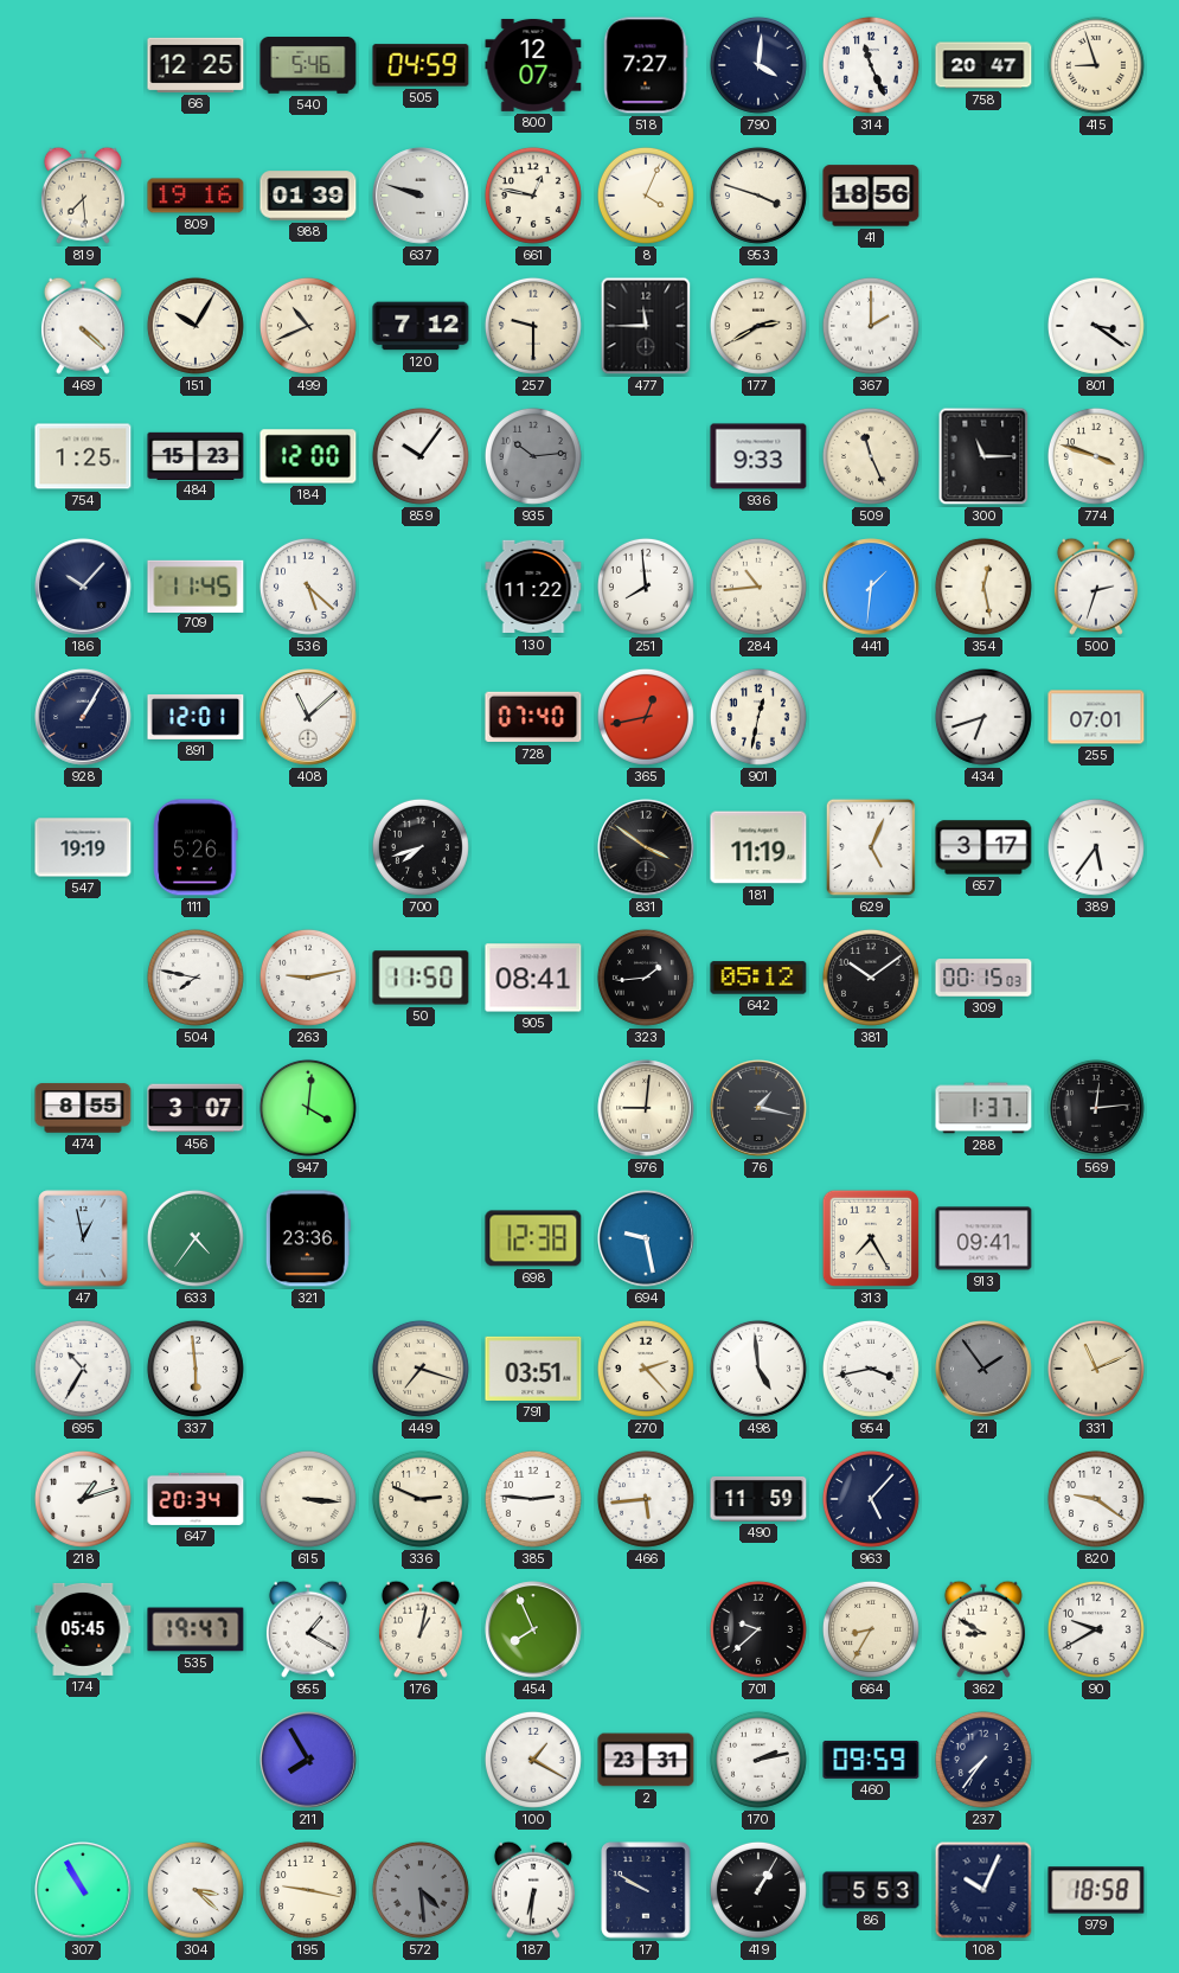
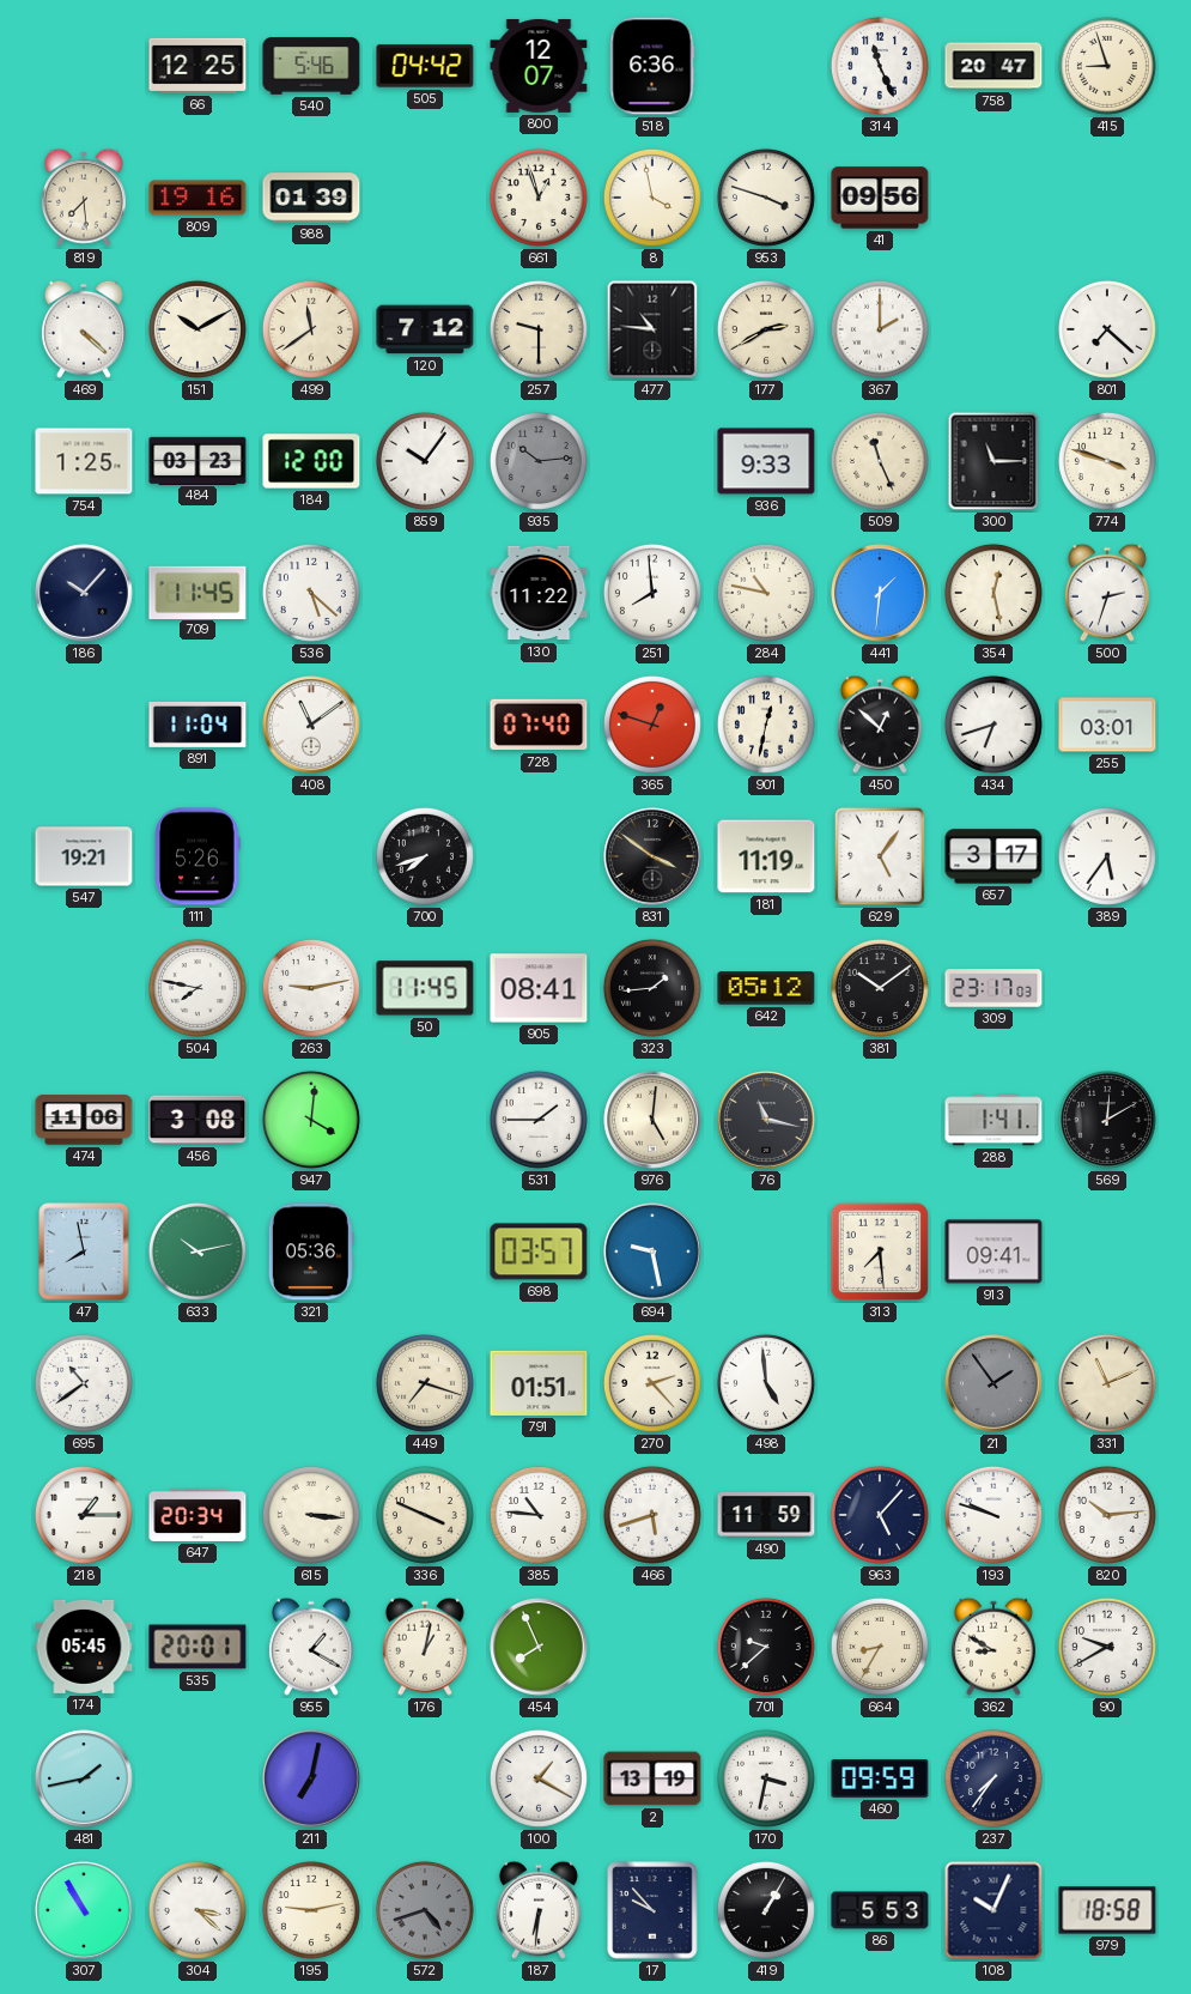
505: 04:59 -> 04:42
518: 7:27 -> 6:36
790: 4:01 -> none
637: 9:48 -> none
661: 12:47 -> 12:57
8: 4:04 -> 3:58
41: 18:56 -> 09:56
151: 10:05 -> 10:10
499: 10:41 -> 11:39
477: 11:45 -> 10:46
801: 3:21 -> 7:22
484: 15:23 -> 03:23
284: 10:44 -> 10:47
928: 1:05 -> none
891: 12:01 -> 11:04
408: 11:08 -> 11:09
365: 12:43 -> 12:48
450: none -> 12:52
255: 07:01 -> 03:01
547: 19:19 -> 19:21
629: 5:04 -> 5:06
50: 11:50 -> 11:45
309: 00:15 -> 23:17
474: 8:55 -> 11:06
456: 3:07 -> 3:08
531: none -> 1:45
976: 9:01 -> 5:01
76: 1:17 -> 11:17
288: 1:37 -> 1:41
569: 12:14 -> 12:10
47: 12:58 -> 7:58
633: 4:36 -> 10:13
321: 23:36 -> 05:36
698: 12:38 -> 03:57
313: 7:25 -> 7:29
695: 10:35 -> 10:39
337: 5:59 -> none
791: 03:51 -> 01:51
954: 3:43 -> none
218: 1:12 -> 1:15
336: 2:49 -> 3:49
385: 2:46 -> 10:46
466: 5:44 -> 5:42
193: none -> 9:48
820: 9:21 -> 10:14
535: 19:47 -> 20:01
481: none -> 1:43
211: 7:55 -> 7:02
2: 23:31 -> 13:19
170: 2:13 -> 3:32
195: 9:17 -> 9:13
572: 4:29 -> 4:42
17: 9:50 -> 9:53
